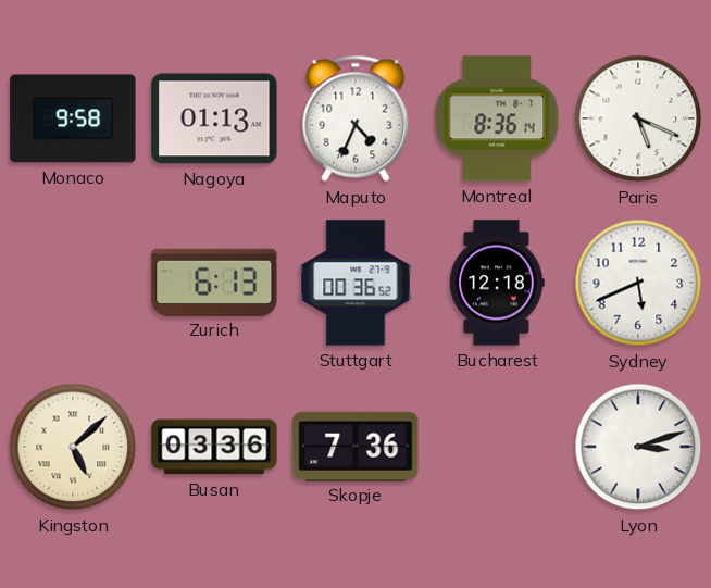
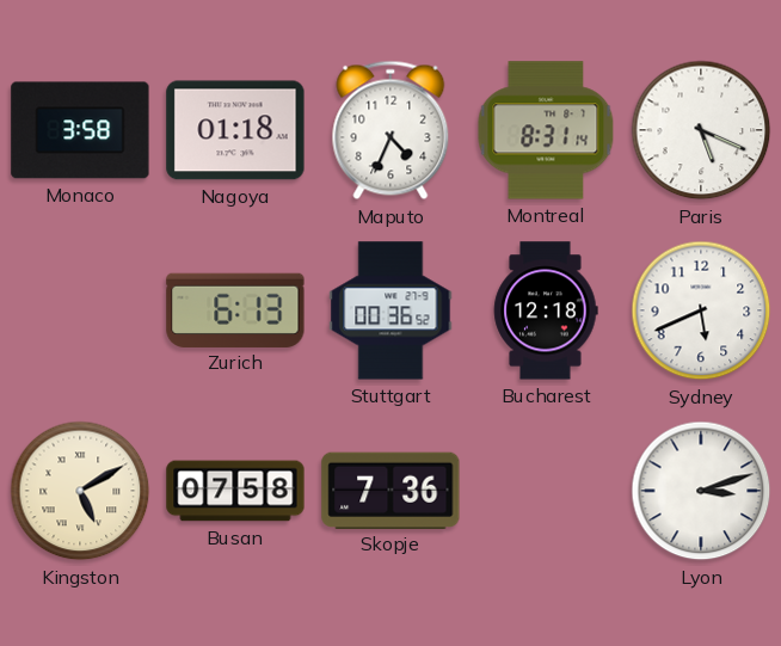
Monaco: 9:58 -> 3:58
Nagoya: 01:13 -> 01:18
Montreal: 8:36 -> 8:31
Kingston: 5:08 -> 5:10
Busan: 03:36 -> 07:58
